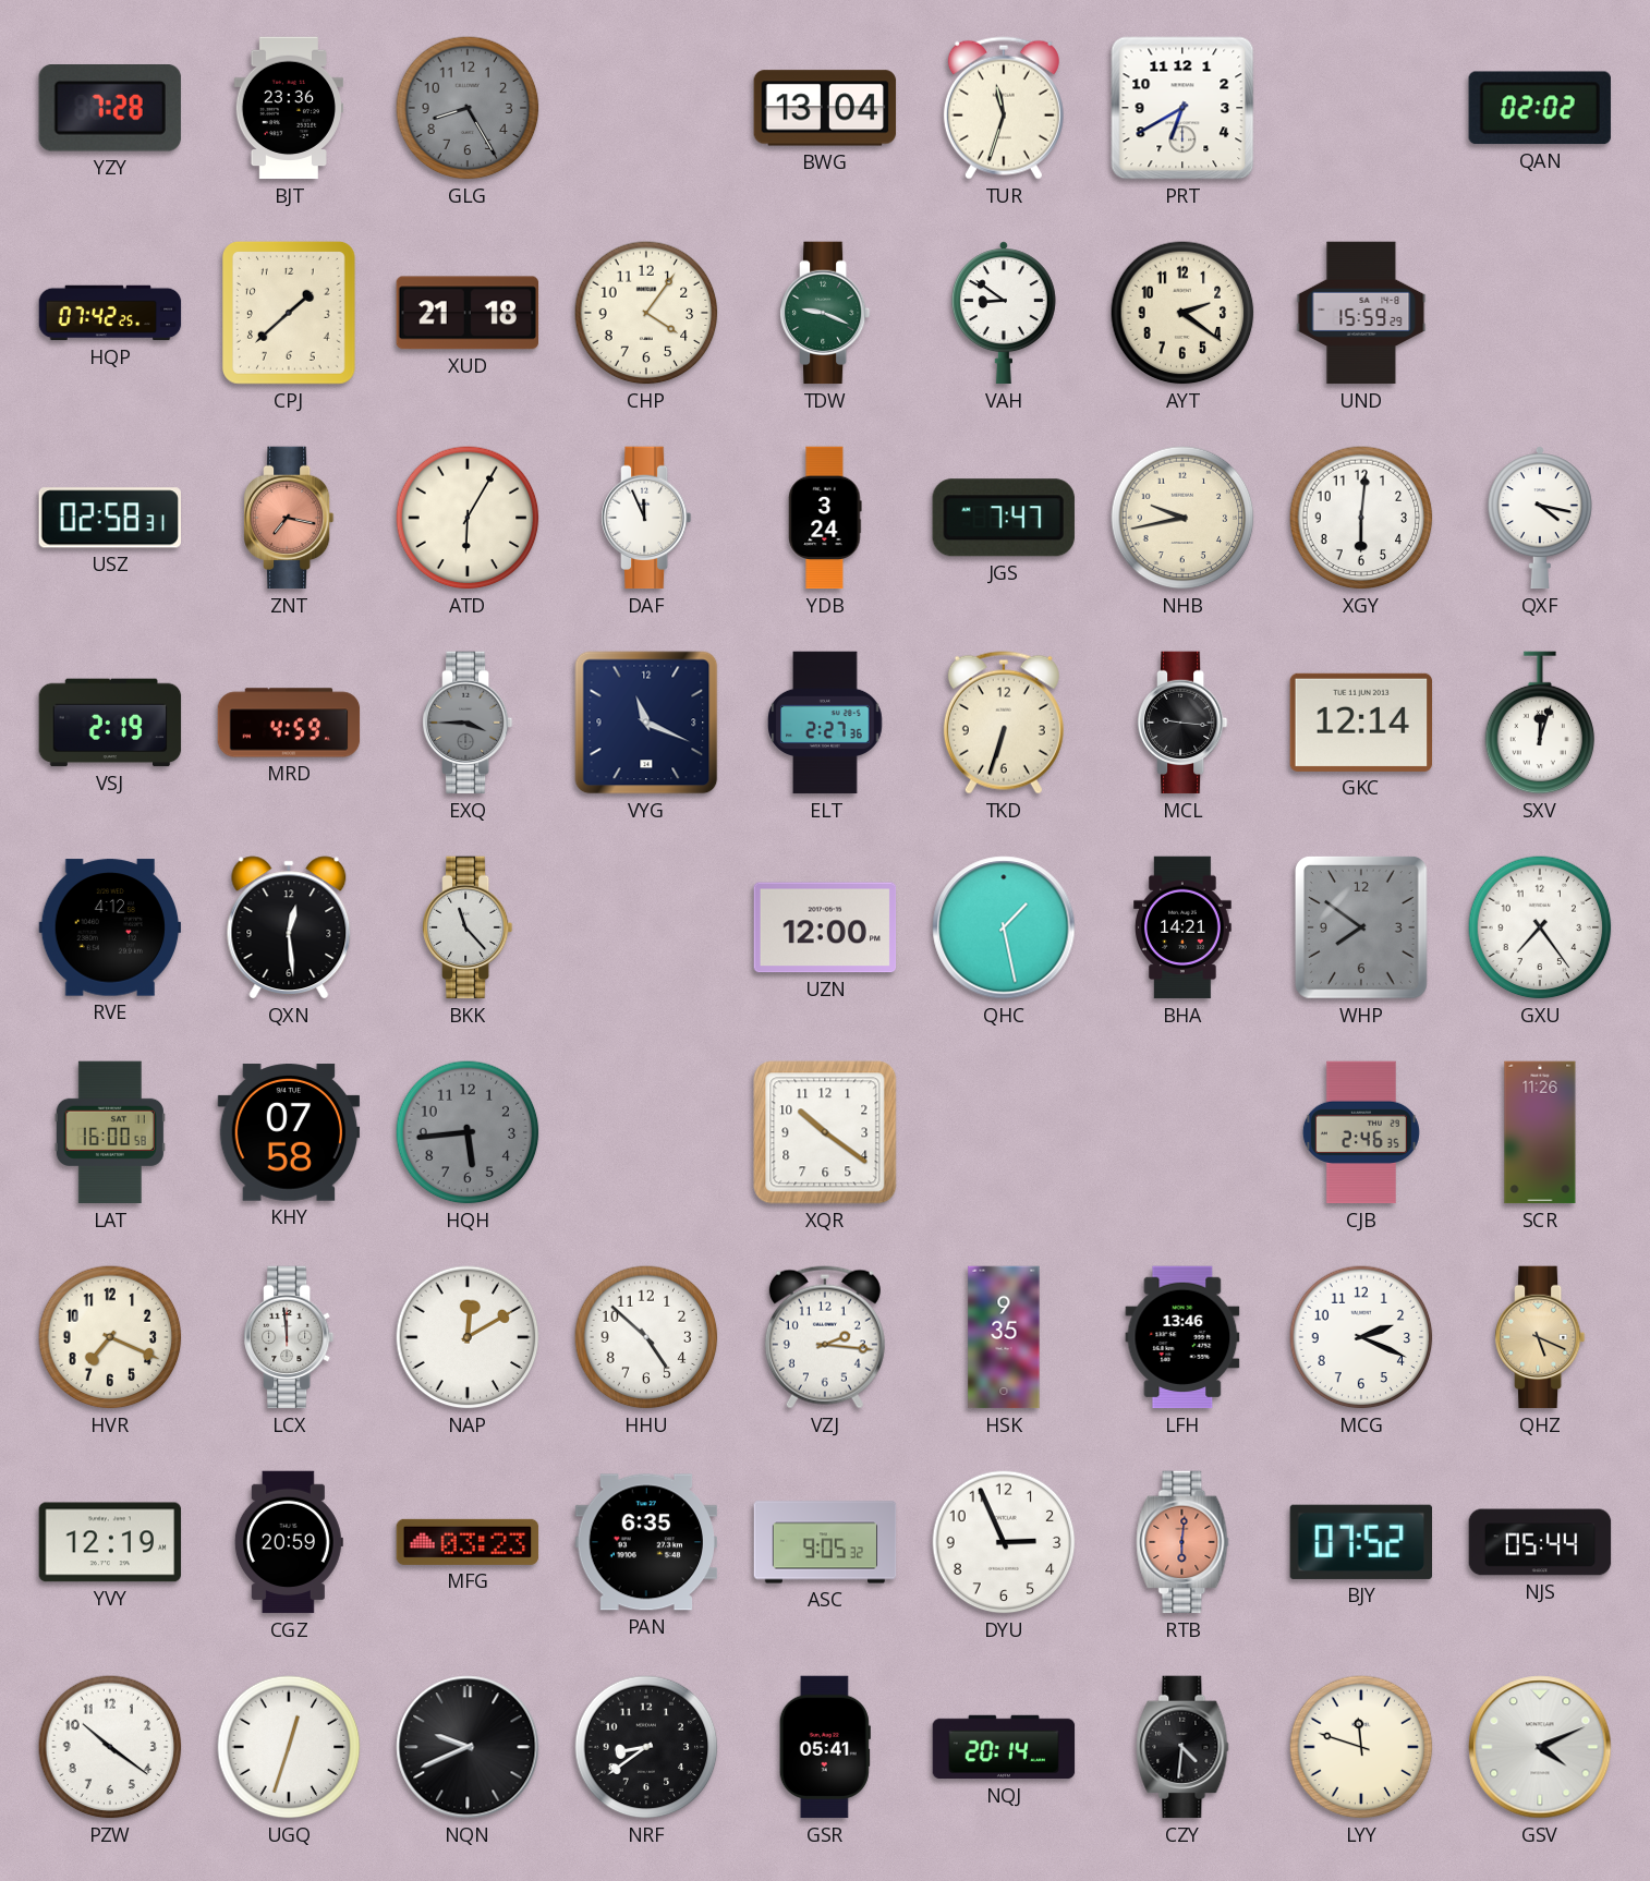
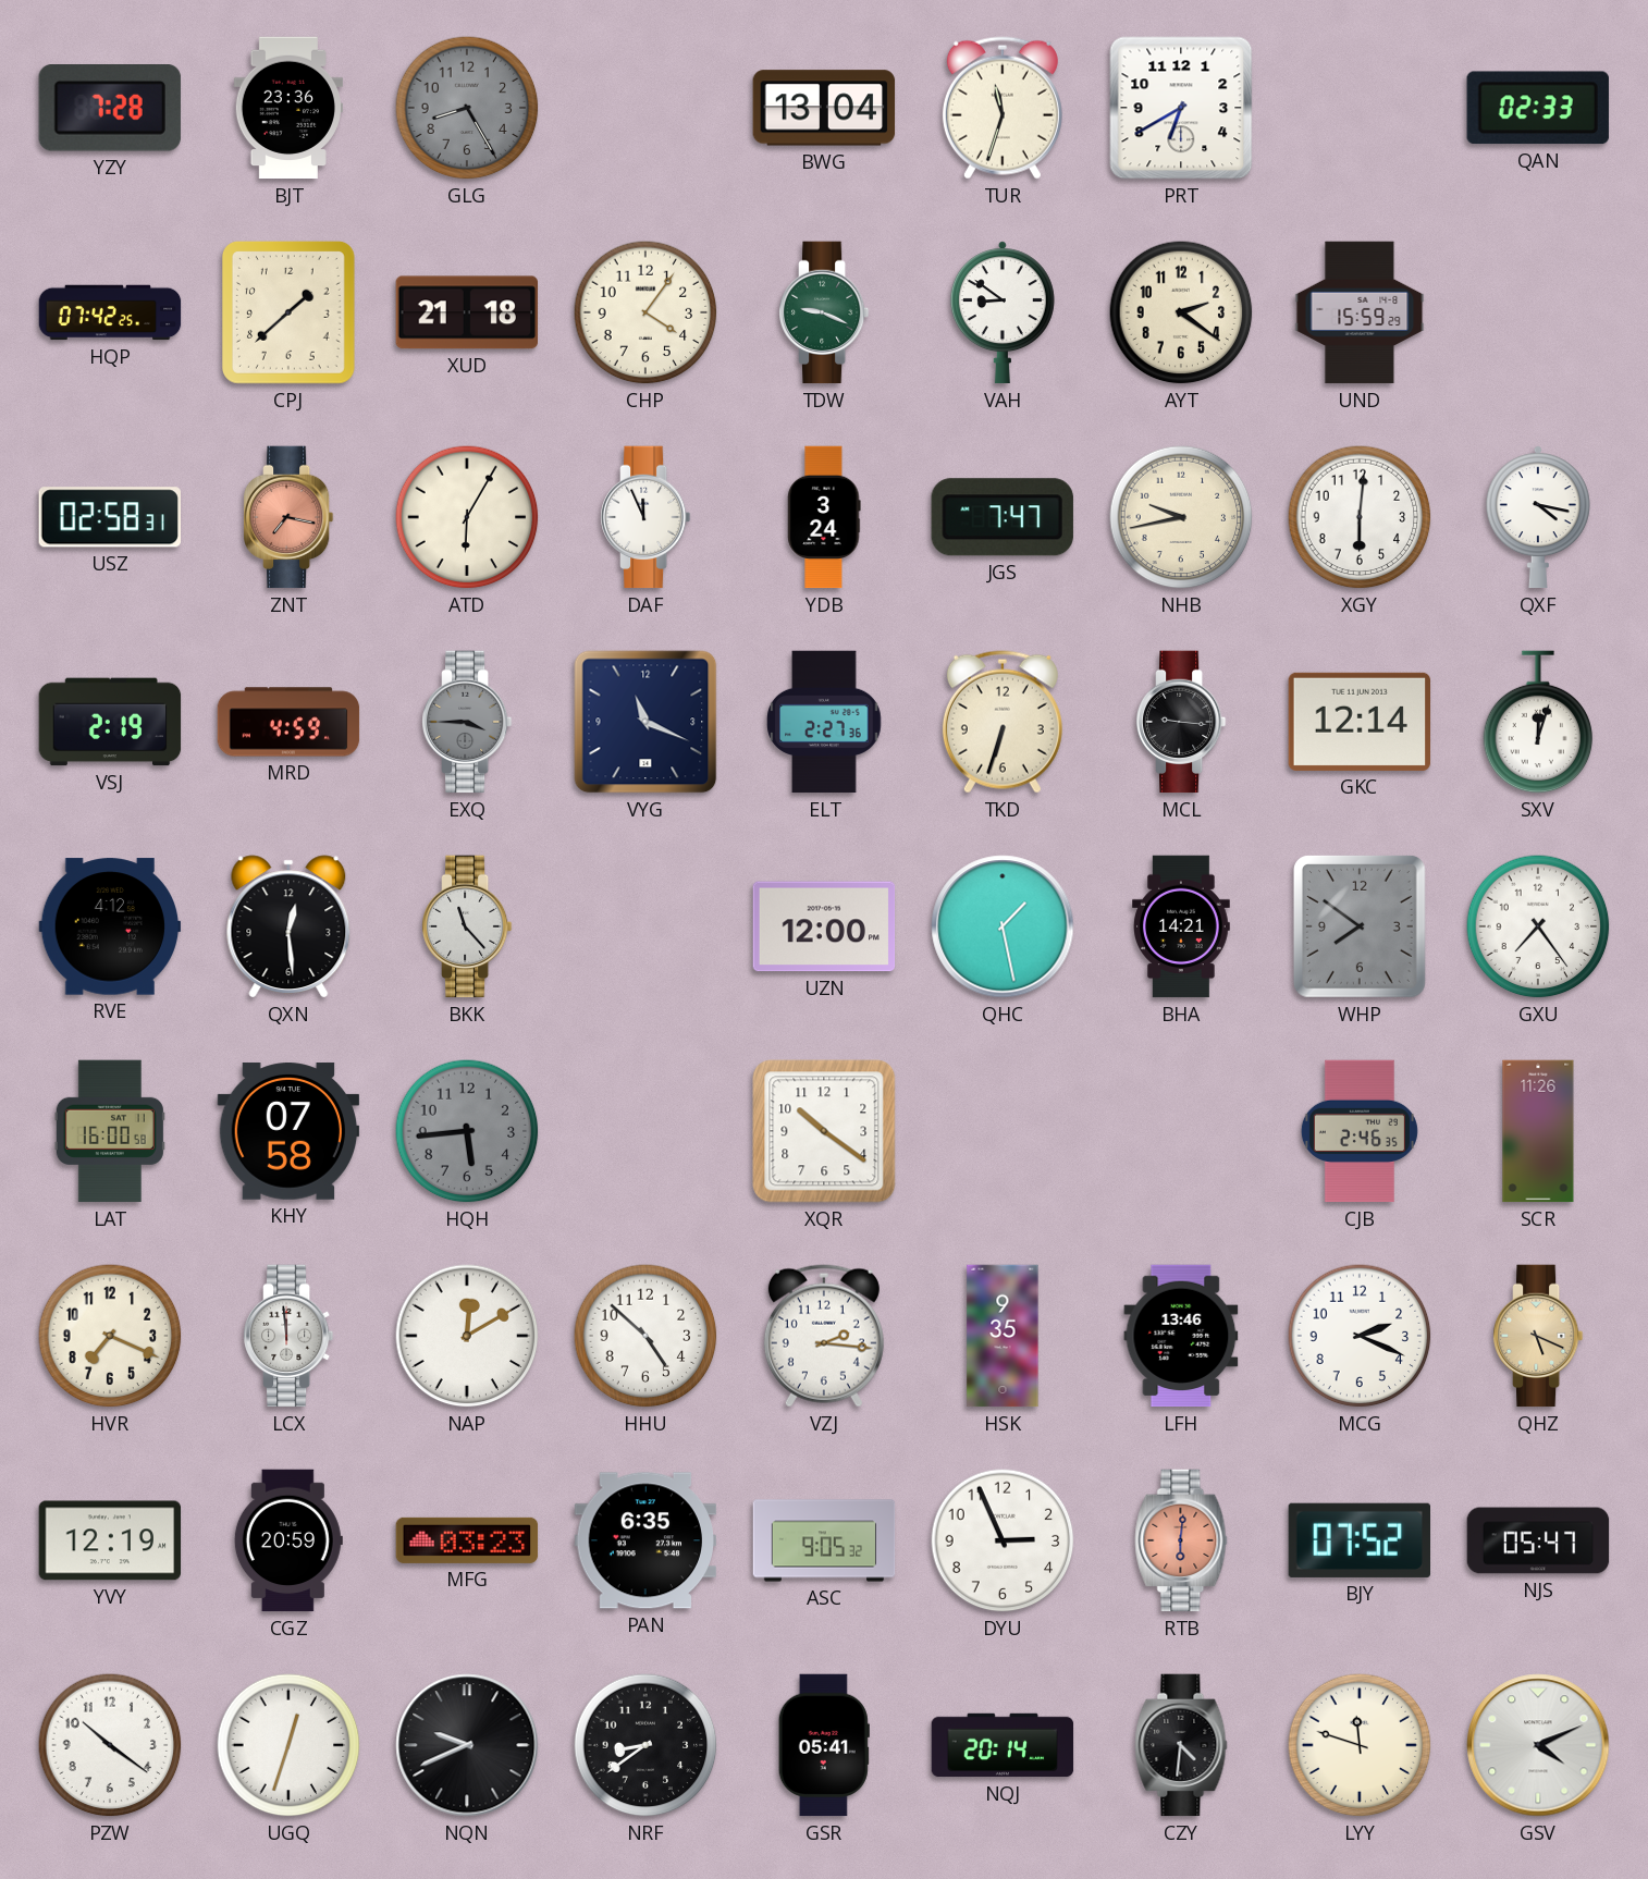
QAN: 02:02 -> 02:33
NJS: 05:44 -> 05:47
